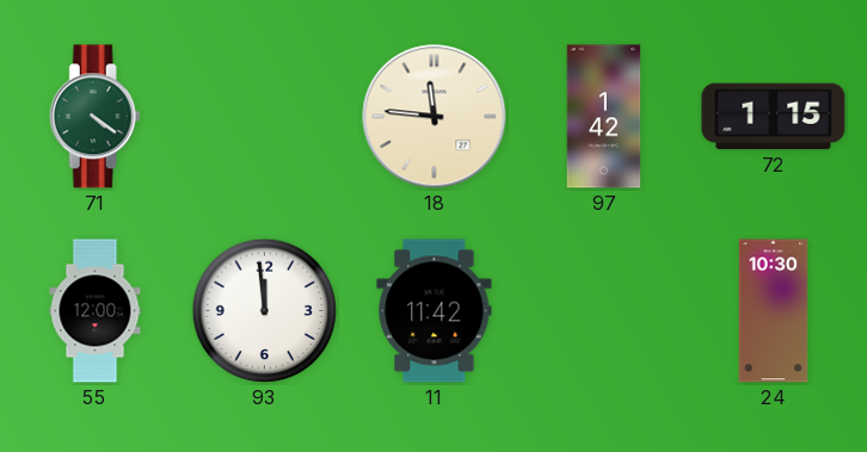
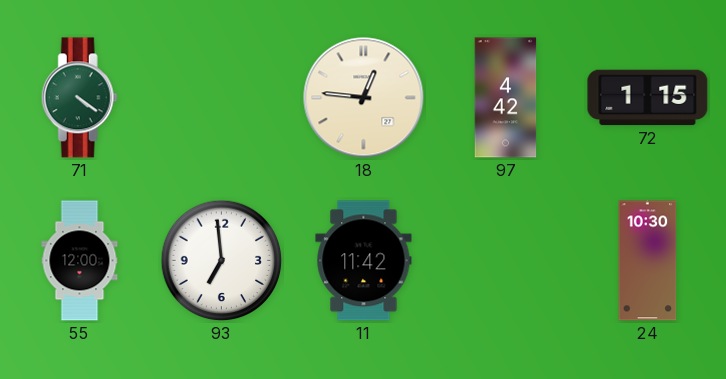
18: 11:46 -> 12:46
97: 1:42 -> 4:42
93: 11:59 -> 6:59
